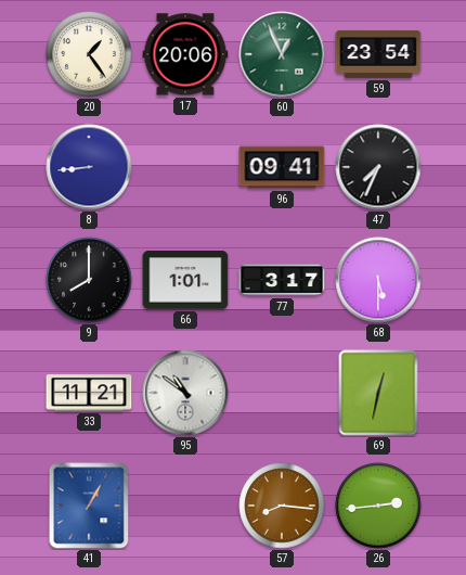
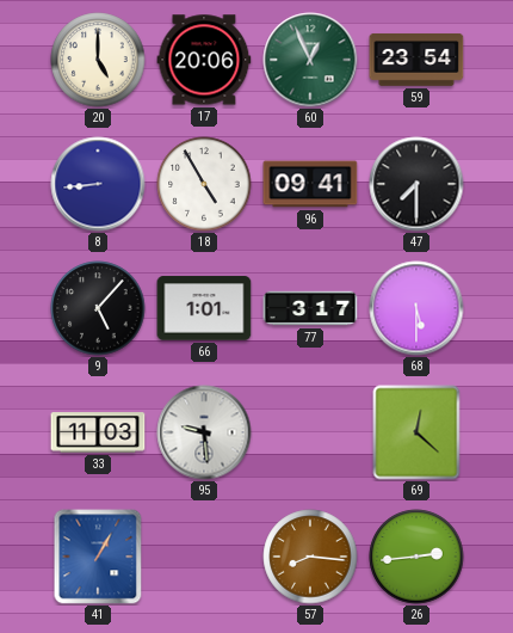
20: 1:24 -> 5:00
18: none -> 4:55
47: 7:34 -> 7:30
9: 8:00 -> 5:07
33: 11:21 -> 11:03
95: 10:51 -> 9:29
69: 12:32 -> 12:22
